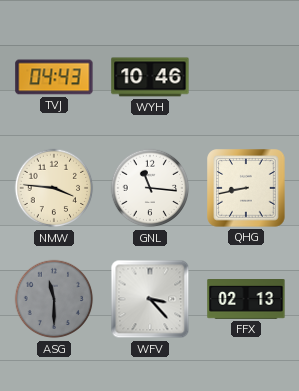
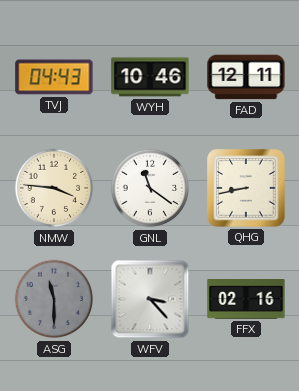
FAD: none -> 12:11
GNL: 11:16 -> 11:21
FFX: 02:13 -> 02:16
